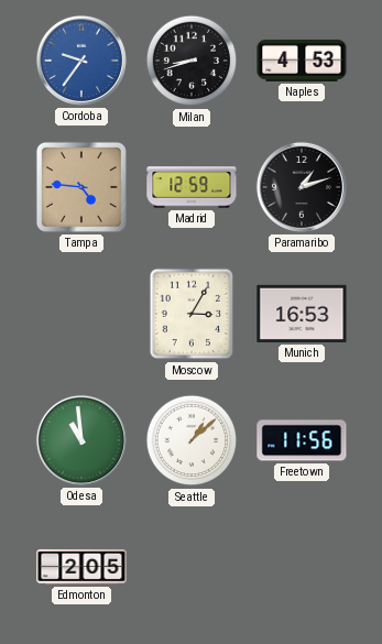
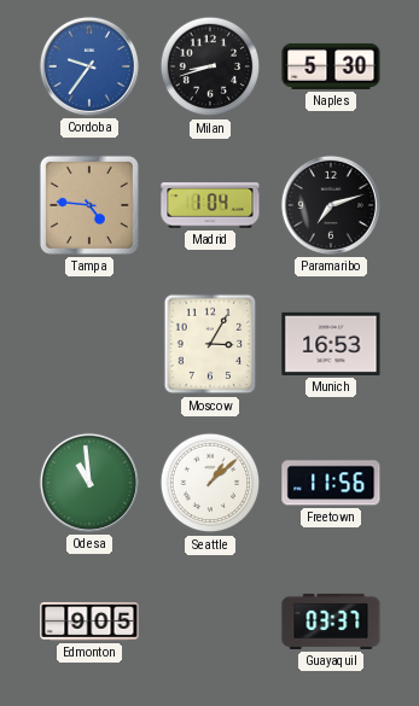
Naples: 4:53 -> 5:30
Madrid: 12:59 -> 1:04
Paramaribo: 1:12 -> 7:12
Edmonton: 2:05 -> 9:05
Guayaquil: none -> 03:37
